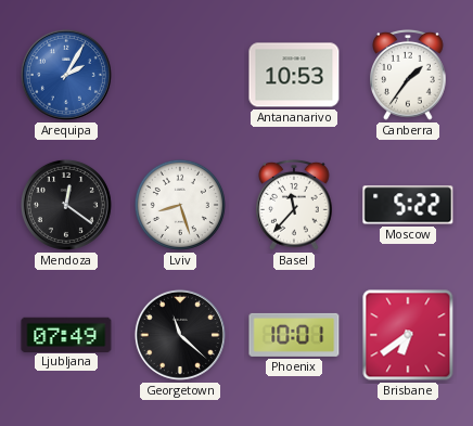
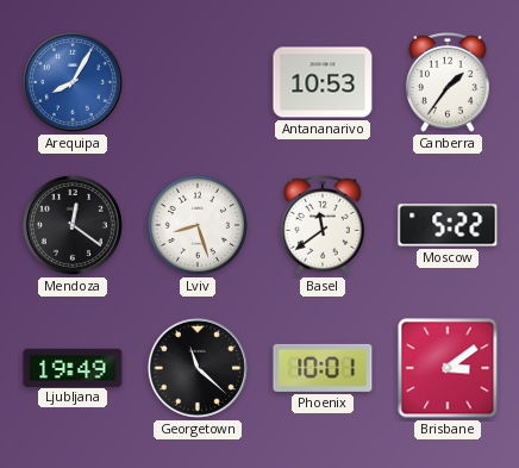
Arequipa: 2:05 -> 8:05
Basel: 11:37 -> 11:39
Ljubljana: 07:49 -> 19:49
Brisbane: 6:39 -> 3:09
